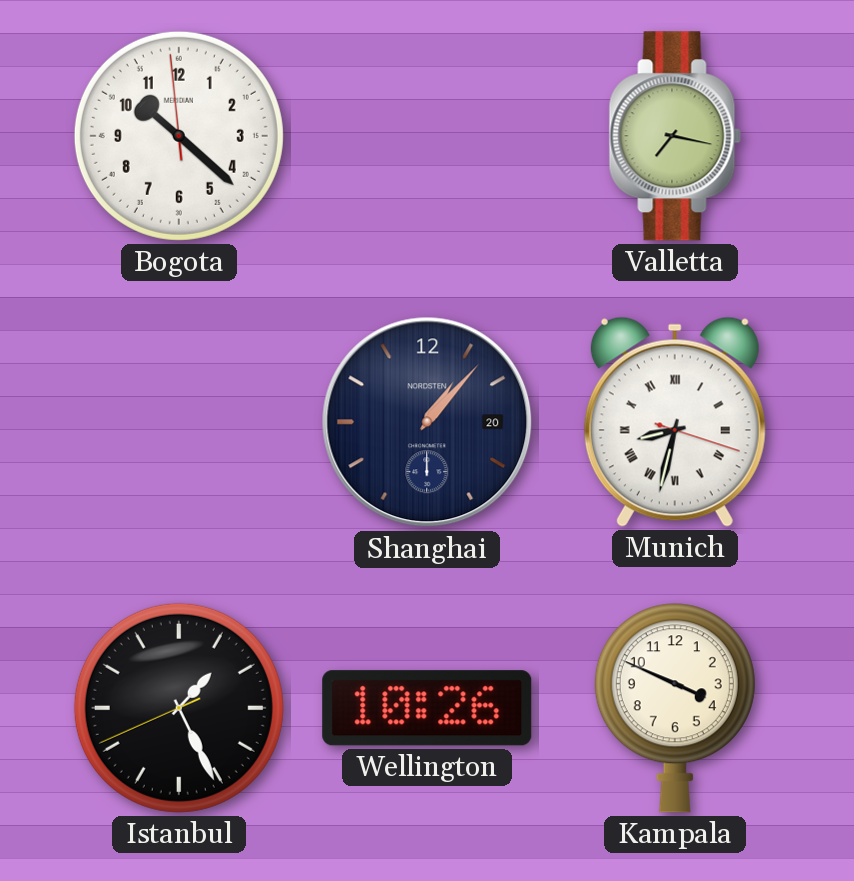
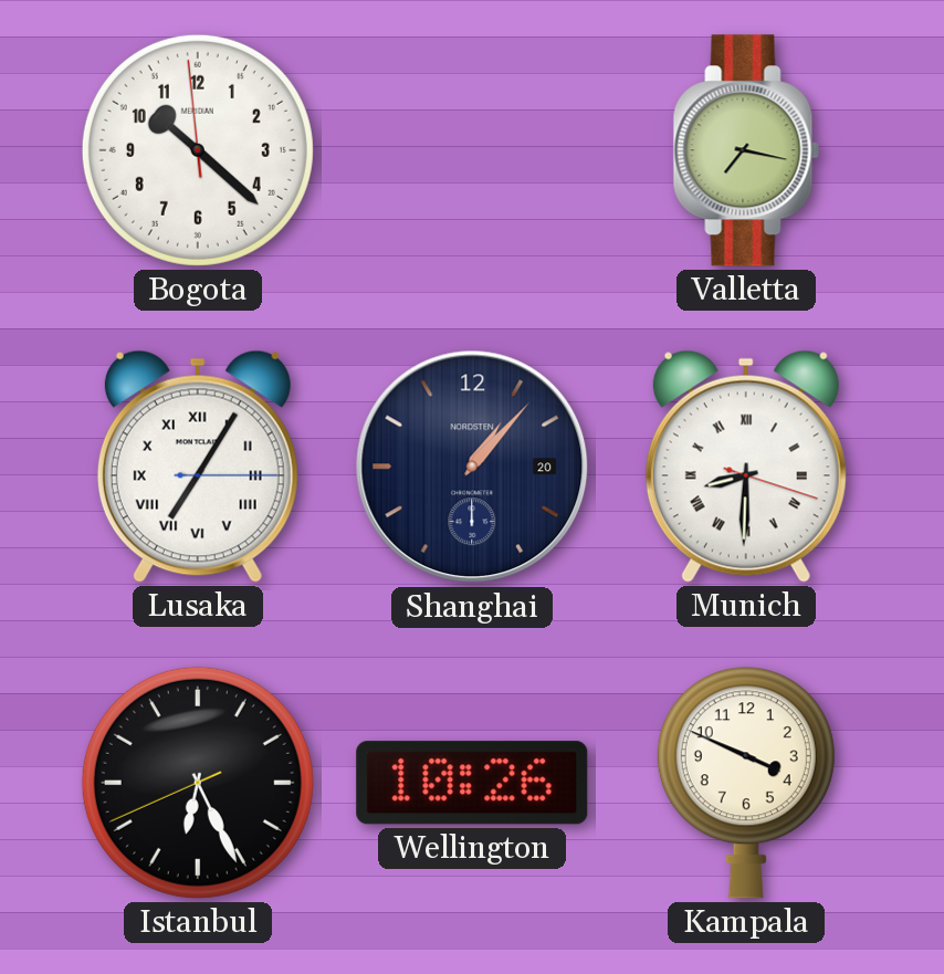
Lusaka: none -> 7:05
Munich: 8:32 -> 8:30
Istanbul: 1:25 -> 6:25
